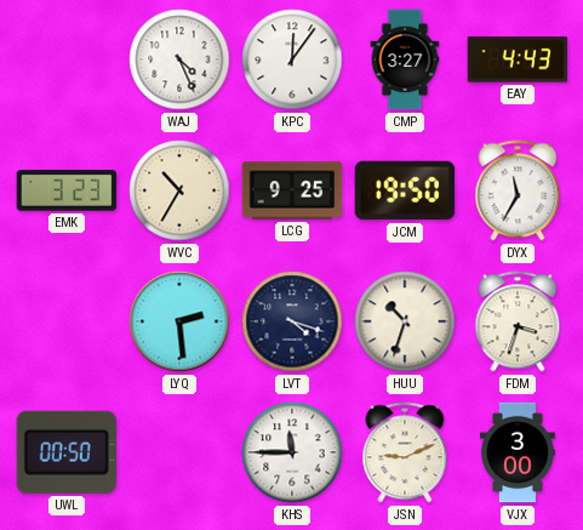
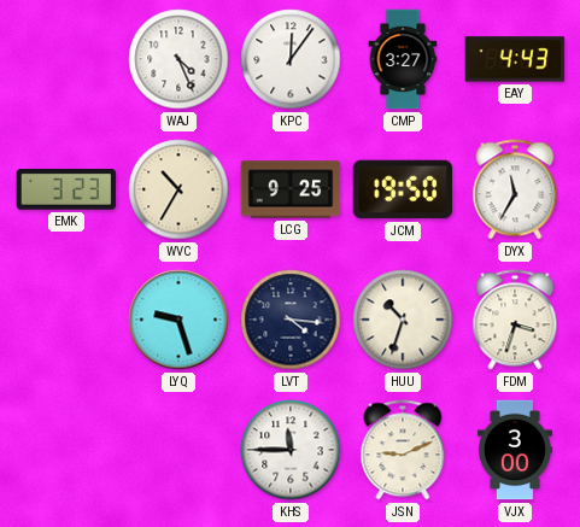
LYQ: 2:29 -> 9:27
LVT: 4:18 -> 4:16
UWL: 00:50 -> none
